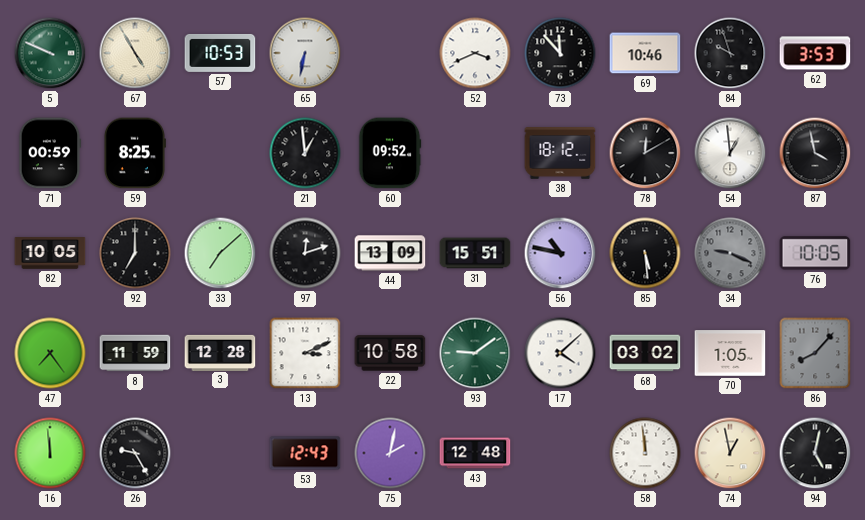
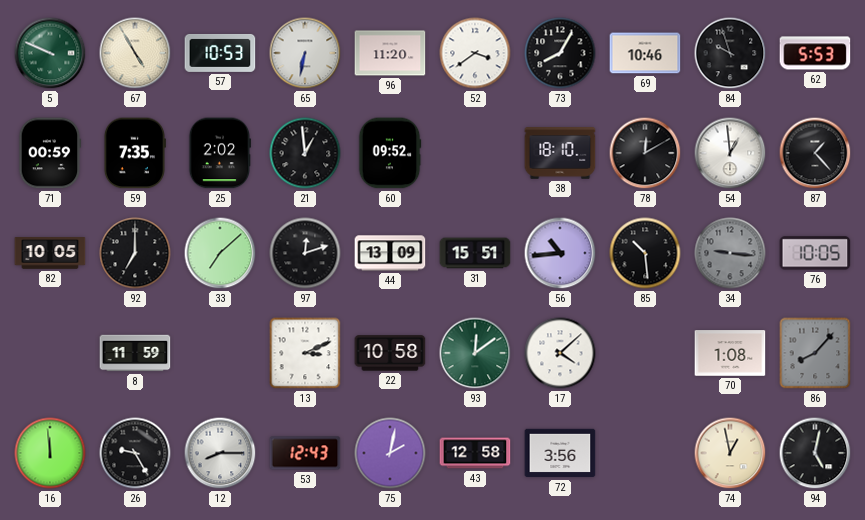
96: none -> 11:20
52: 3:41 -> 3:39
73: 11:53 -> 8:05
62: 3:53 -> 5:53
59: 8:25 -> 7:35
25: none -> 2:02
38: 18:12 -> 18:10
87: 3:58 -> 1:23
56: 10:47 -> 10:44
85: 5:29 -> 10:29
34: 9:19 -> 9:16
47: 7:24 -> none
3: 12:28 -> none
93: 9:09 -> 12:09
68: 03:02 -> none
70: 1:05 -> 1:08
12: none -> 8:15
43: 12:48 -> 12:58
72: none -> 3:56
58: 11:59 -> none
